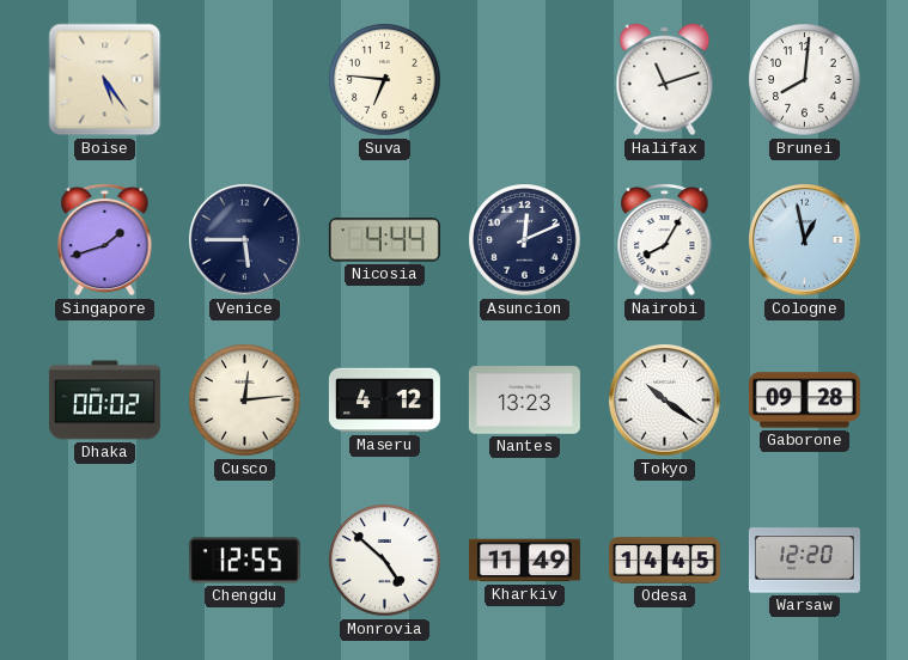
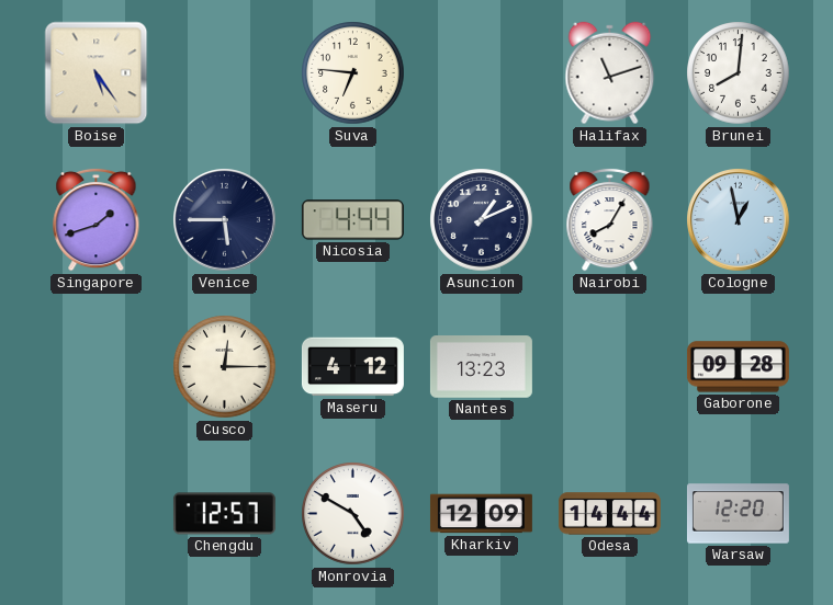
Asuncion: 12:11 -> 1:11
Dhaka: 00:02 -> none
Cusco: 12:14 -> 12:15
Tokyo: 10:21 -> none
Chengdu: 12:55 -> 12:57
Monrovia: 4:52 -> 4:50
Kharkiv: 11:49 -> 12:09
Odesa: 14:45 -> 14:44
